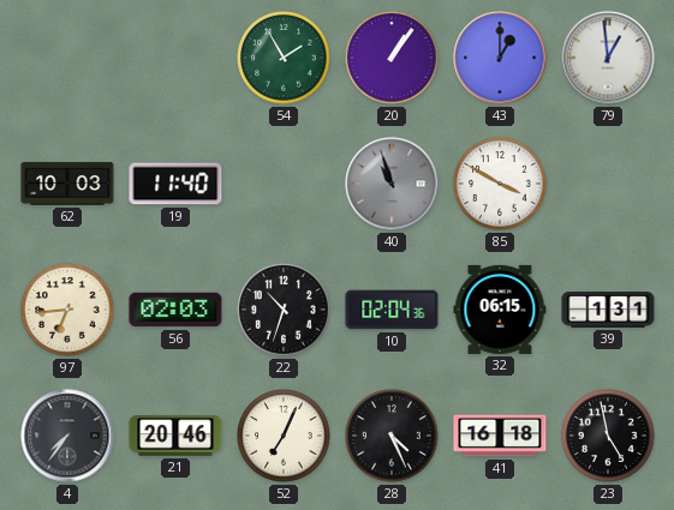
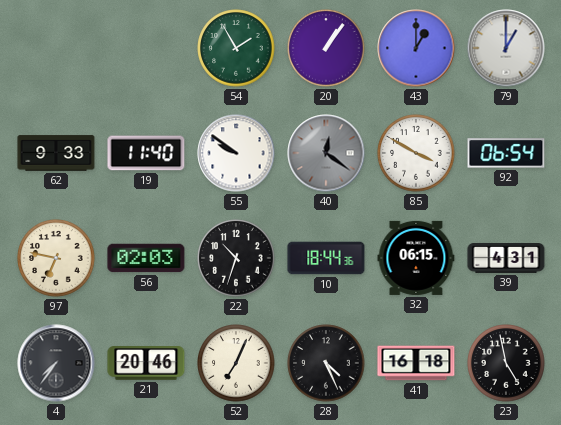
79: 12:59 -> 1:00
62: 10:03 -> 9:33
55: none -> 9:51
40: 10:57 -> 12:21
92: none -> 06:54
97: 6:44 -> 6:47
10: 02:04 -> 18:44
39: 1:31 -> 4:31
